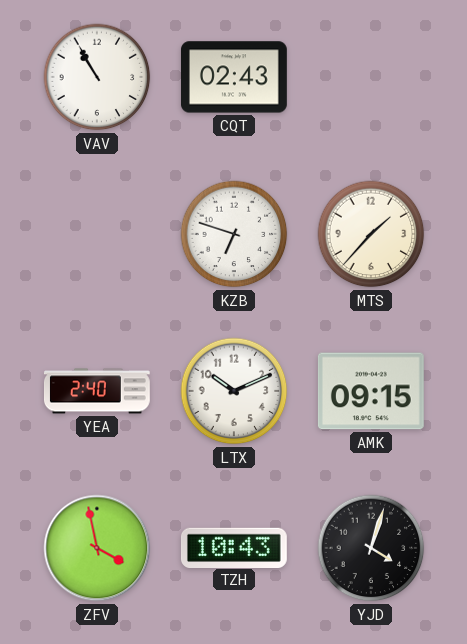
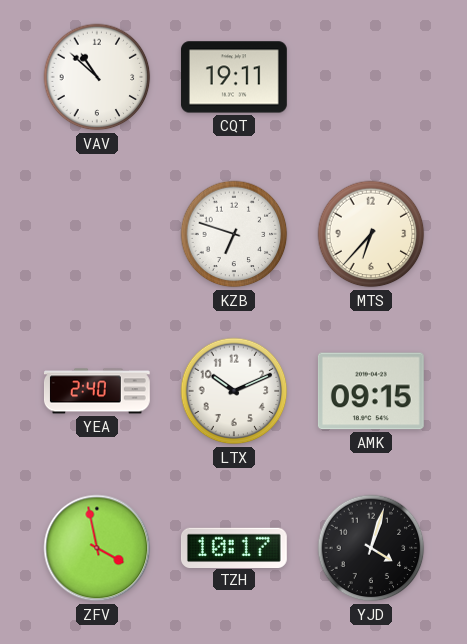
VAV: 10:55 -> 10:52
CQT: 02:43 -> 19:11
MTS: 1:37 -> 6:37
TZH: 10:43 -> 10:17
